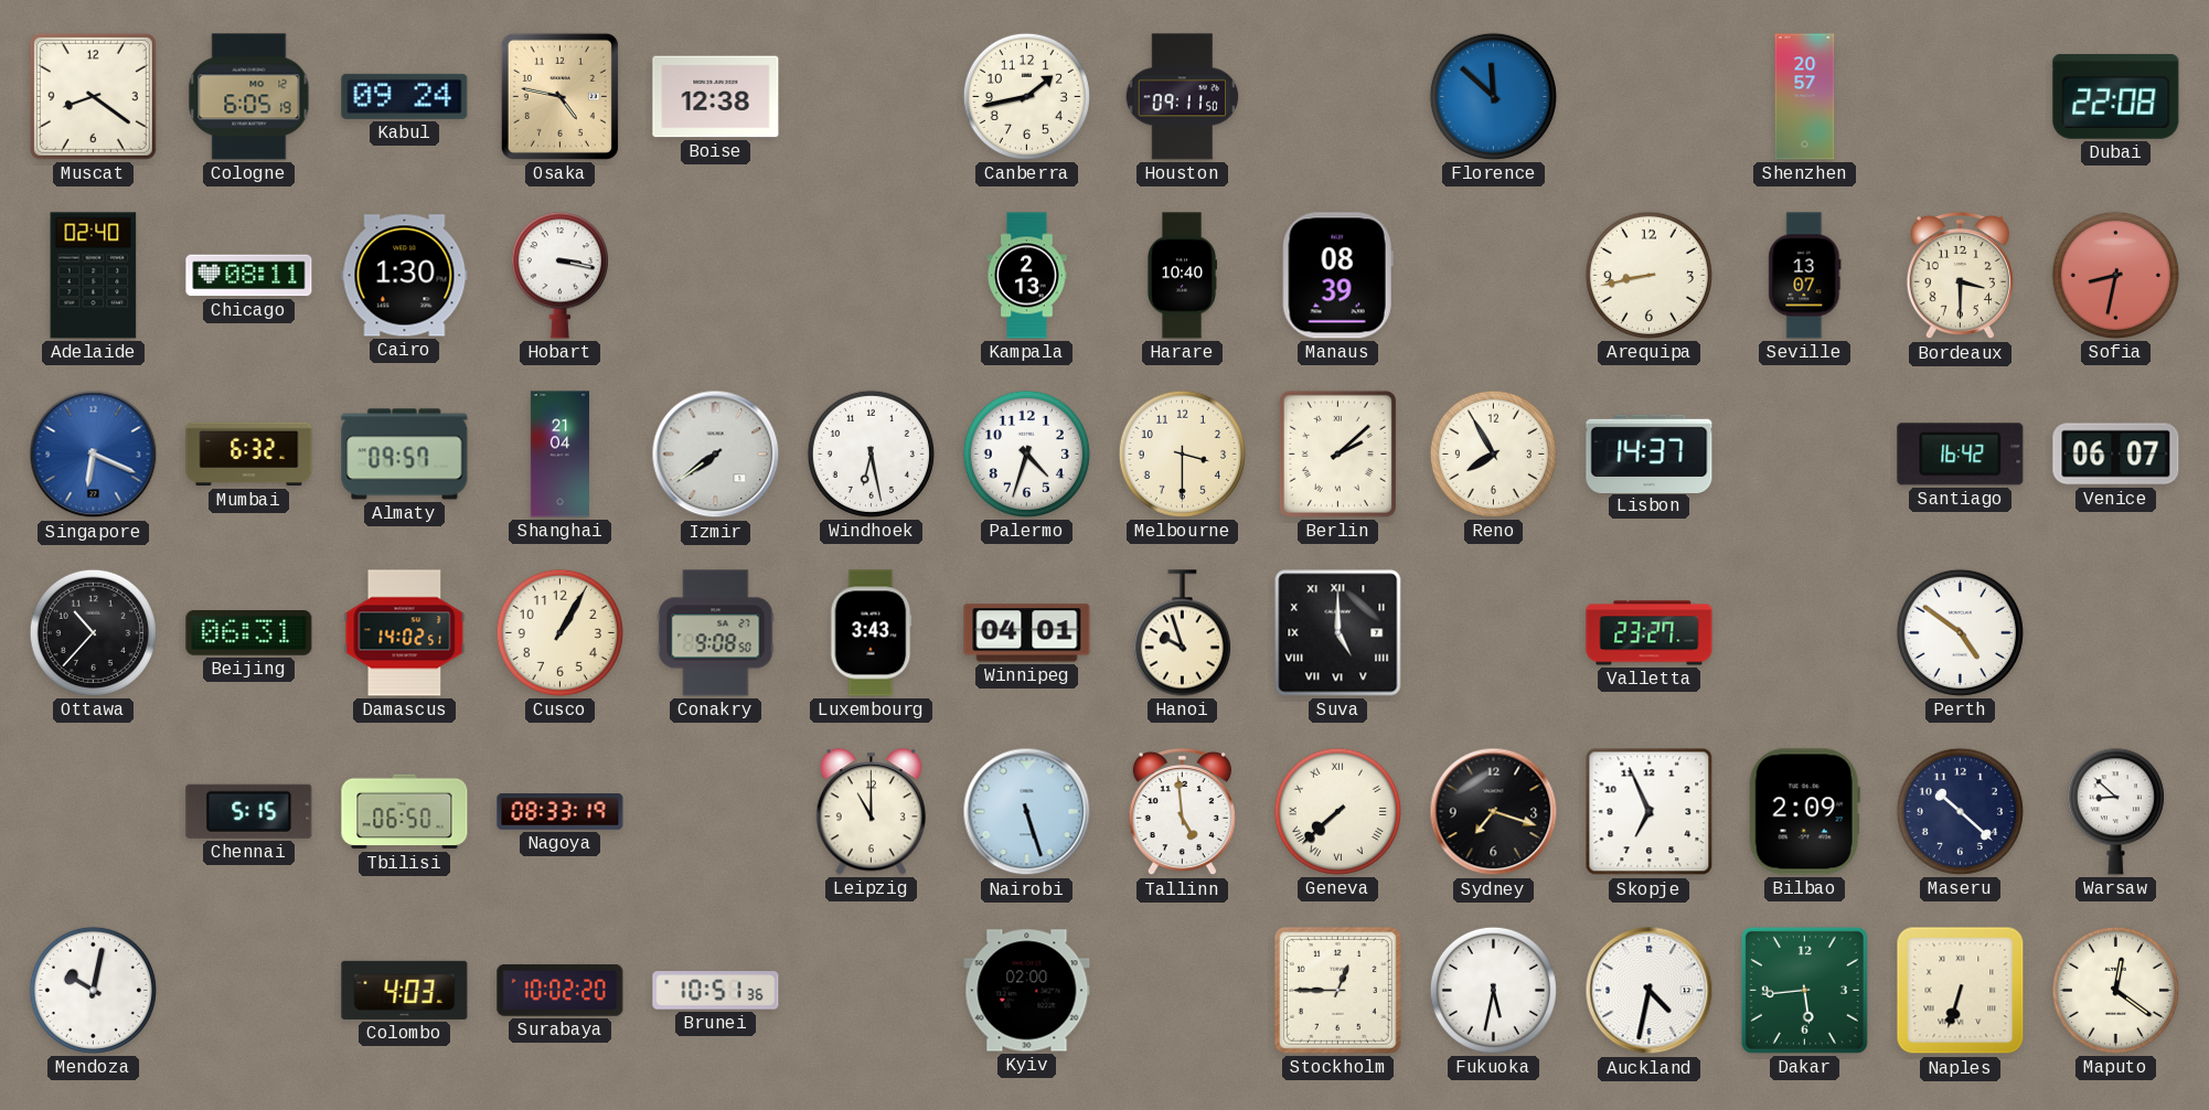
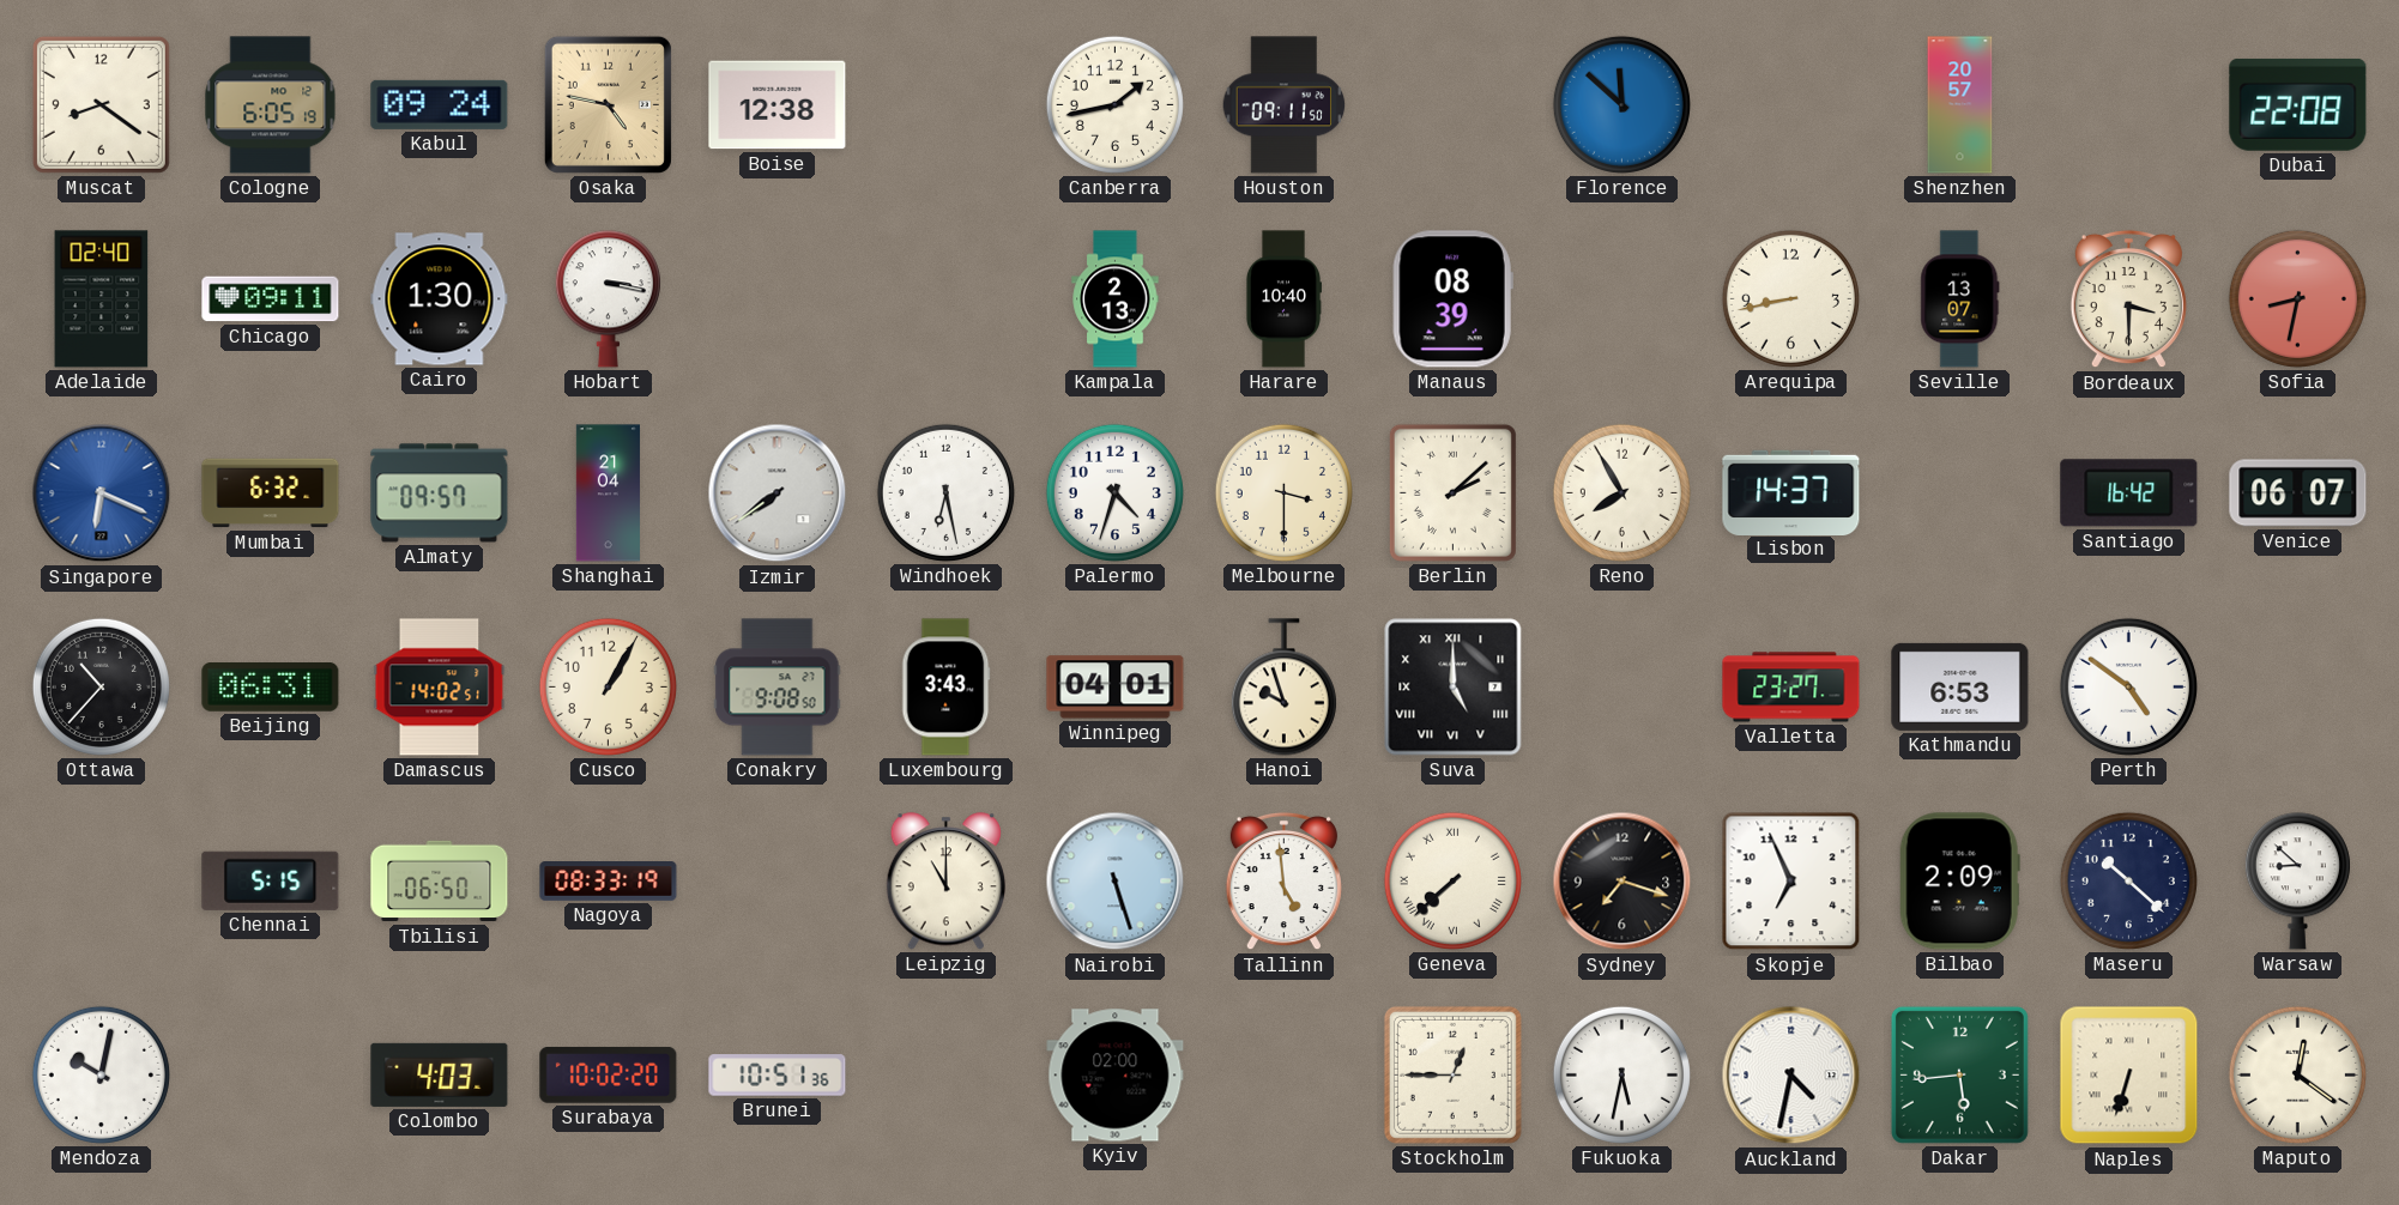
Chicago: 08:11 -> 09:11
Kathmandu: none -> 6:53
